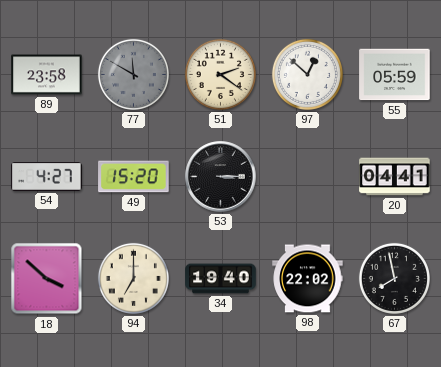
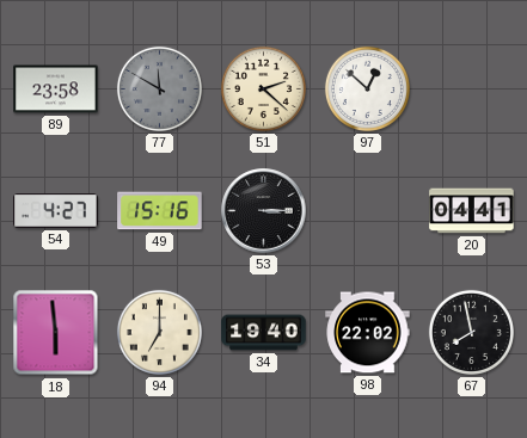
51: 2:21 -> 2:22
55: 05:59 -> none
49: 15:20 -> 15:16
18: 3:52 -> 5:59
